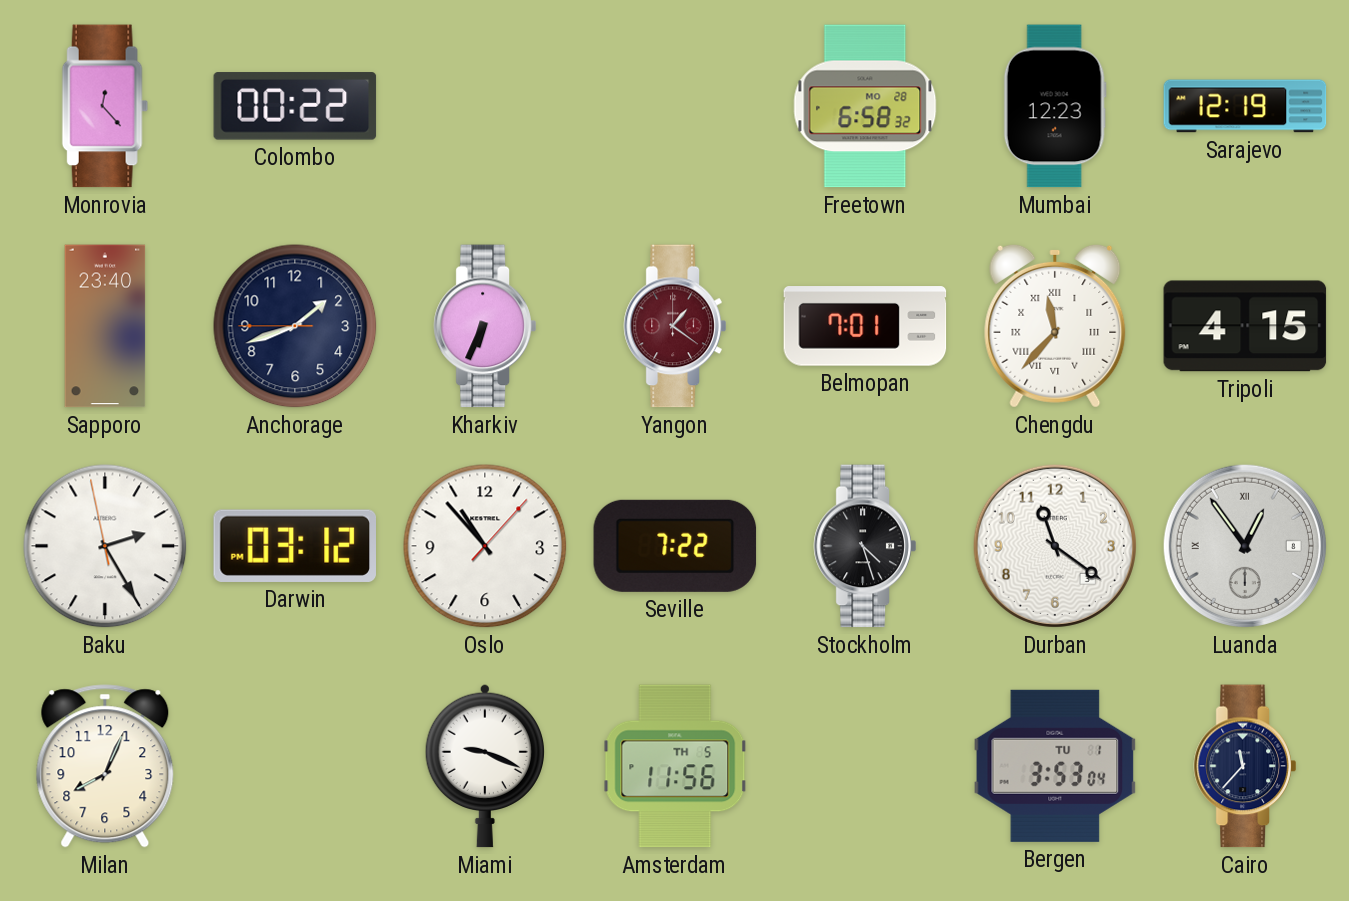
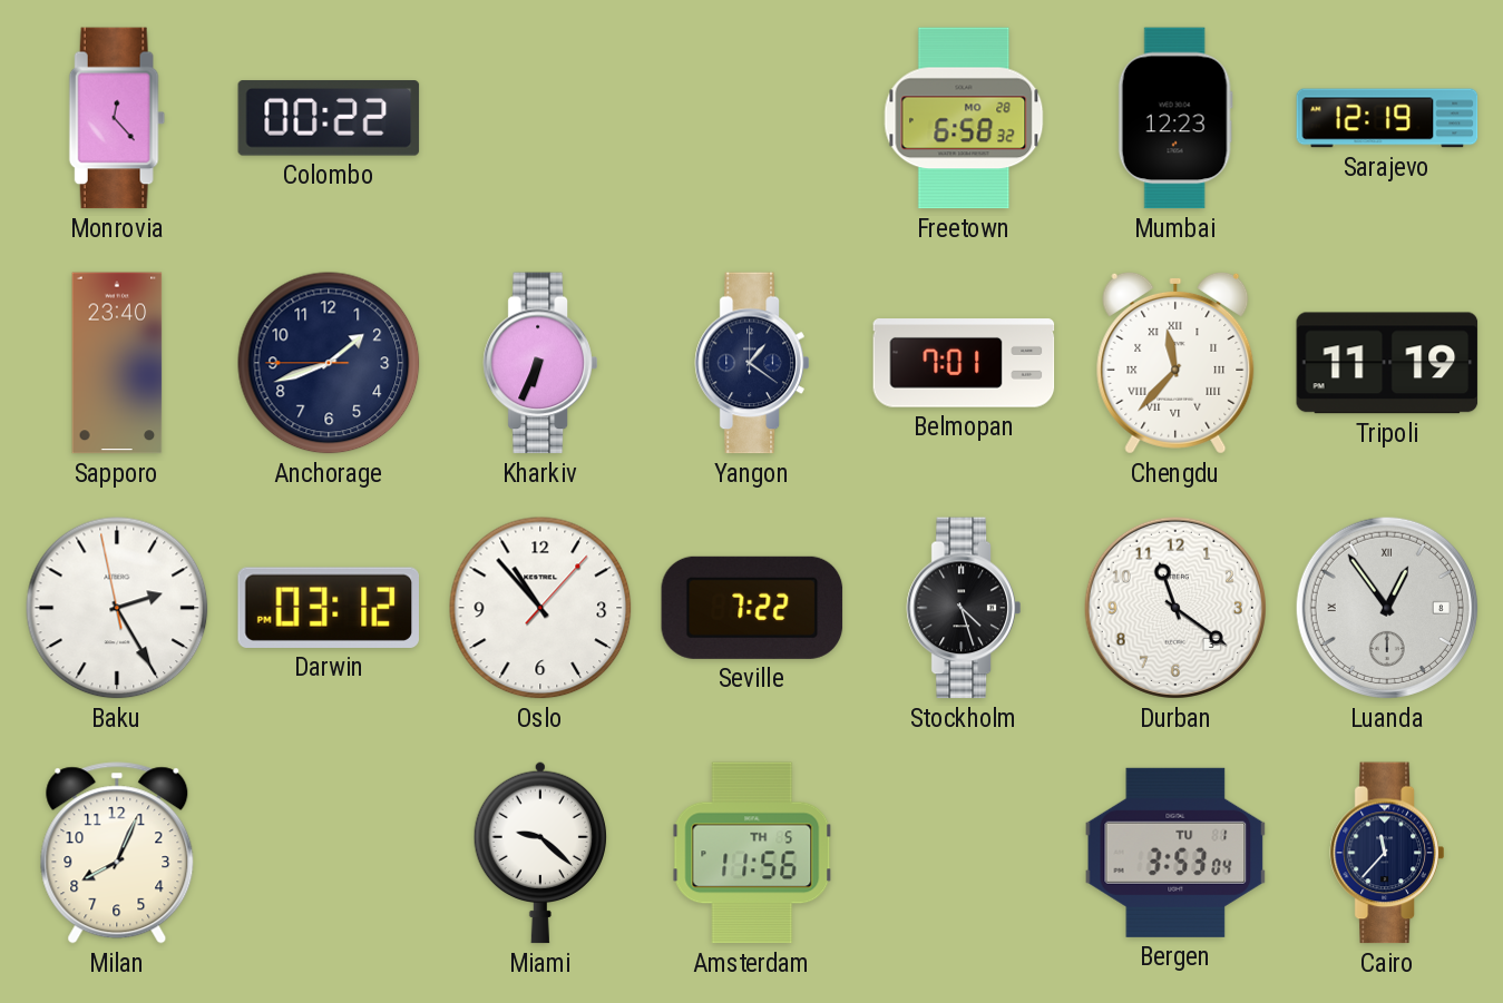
Yangon dial: burgundy -> navy
Tripoli: 4:15 -> 11:19
Miami: 9:19 -> 9:22
